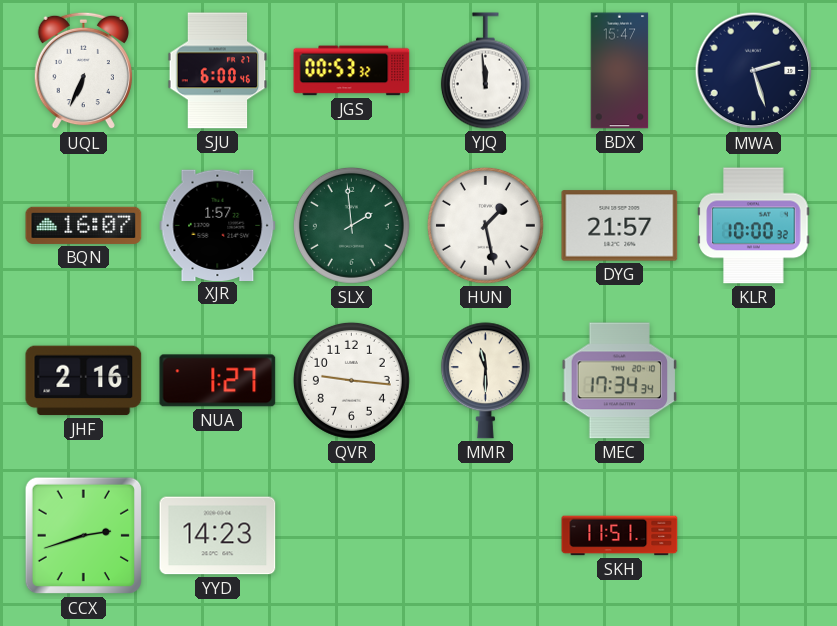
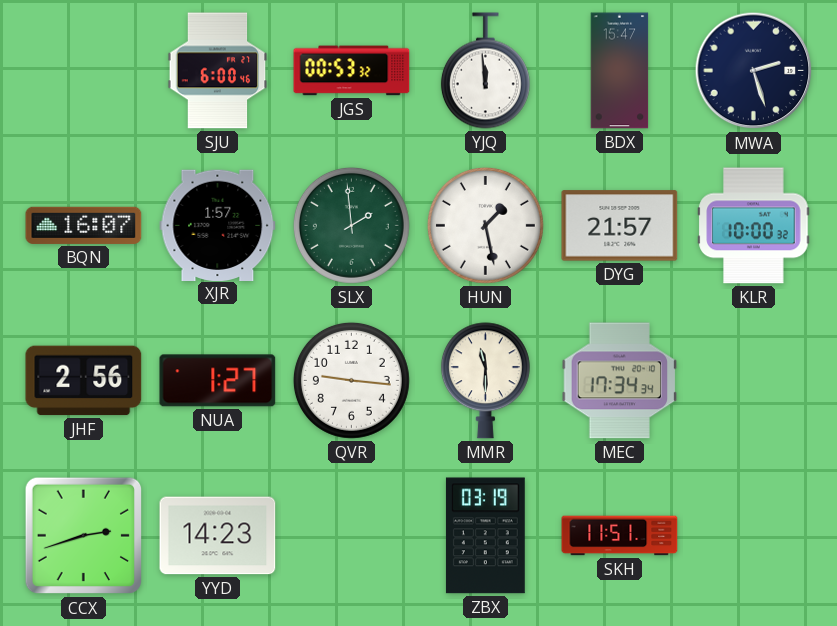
UQL: 6:34 -> none
JHF: 2:16 -> 2:56
ZBX: none -> 03:19
